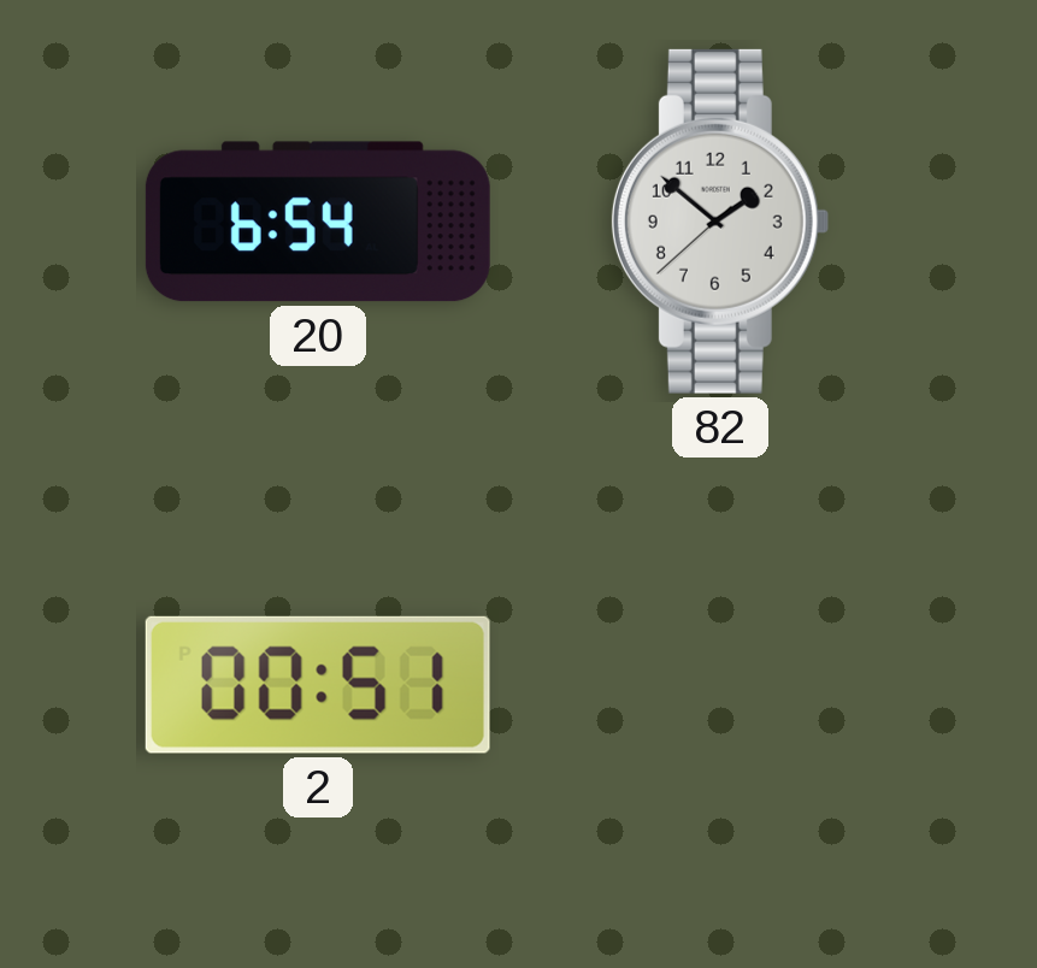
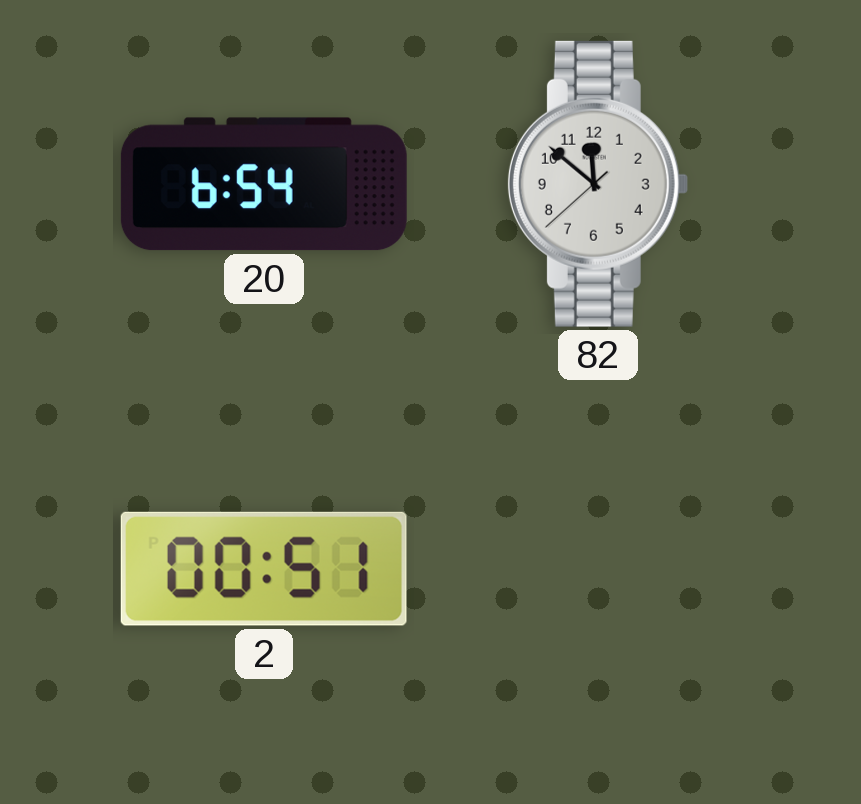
82: 1:51 -> 11:51
